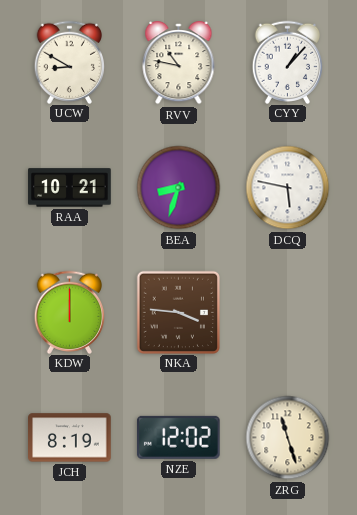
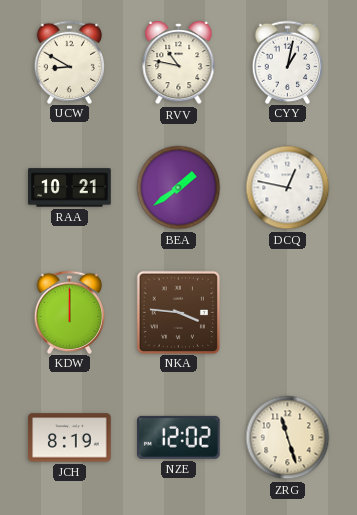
CYY: 1:07 -> 1:02
BEA: 8:33 -> 1:39
DCQ: 5:47 -> 12:47
